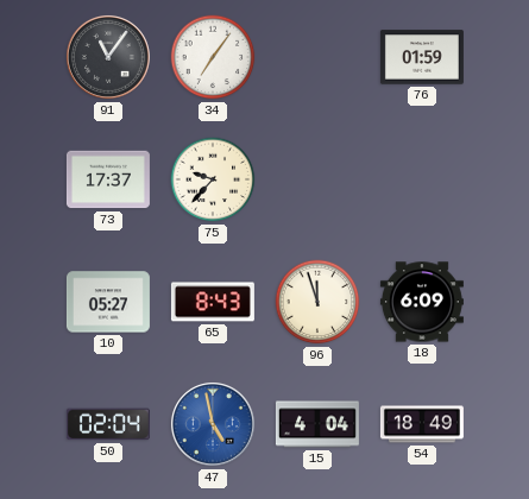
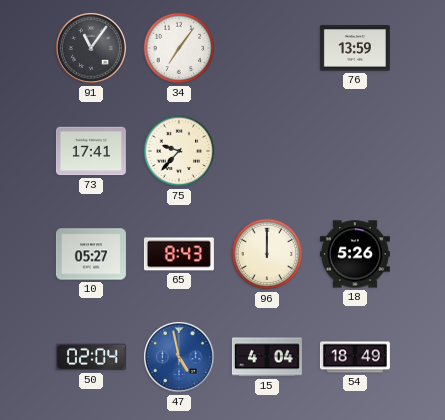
76: 01:59 -> 13:59
73: 17:37 -> 17:41
96: 11:57 -> 12:00
18: 6:09 -> 5:26
